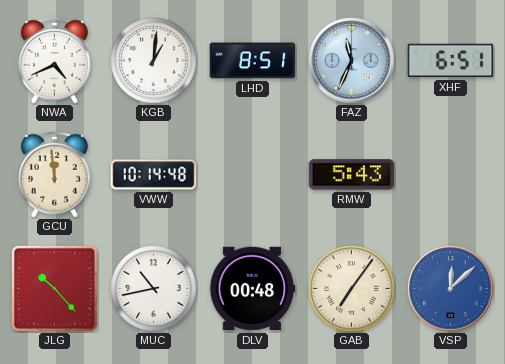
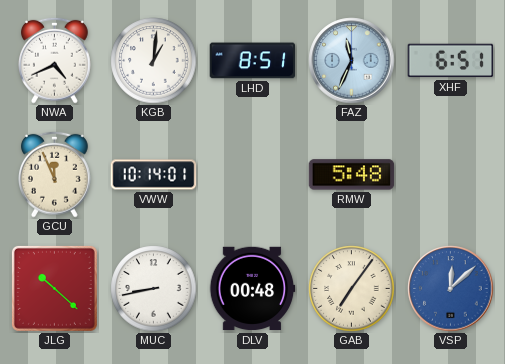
GCU: 11:59 -> 11:56
VWW: 10:14:48 -> 10:14:01
RMW: 5:43 -> 5:48
JLG: 10:23 -> 10:22
MUC: 10:43 -> 8:43
